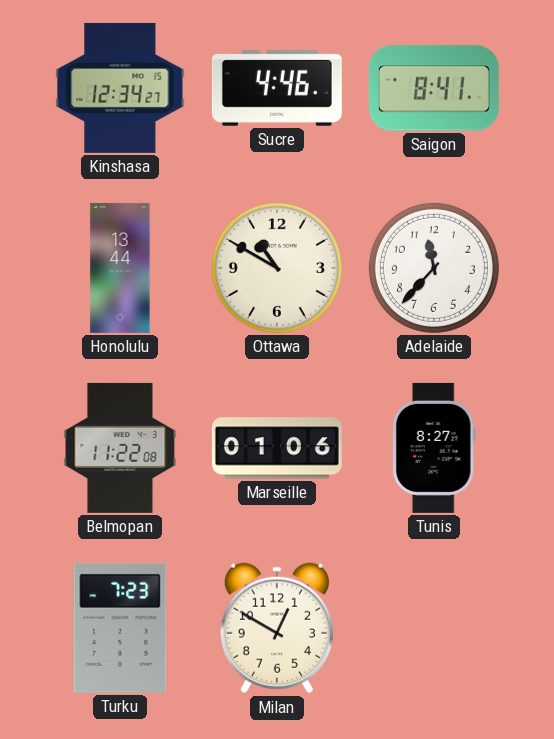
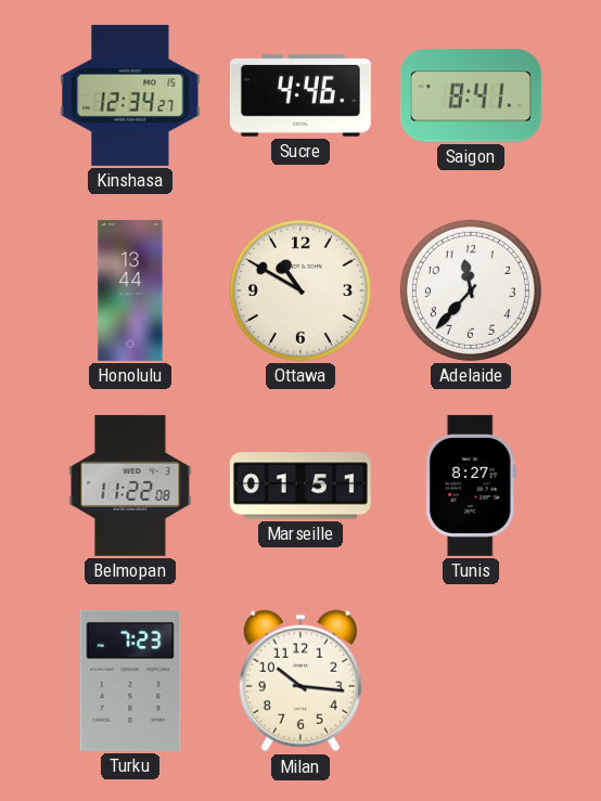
Marseille: 01:06 -> 01:51
Milan: 12:50 -> 10:16
